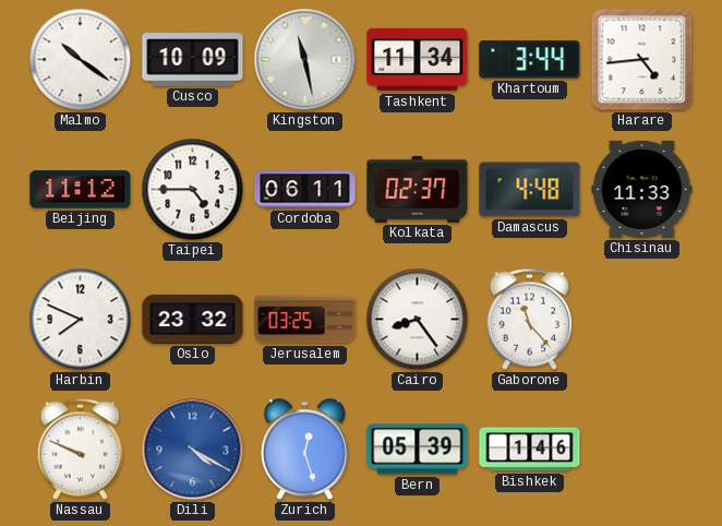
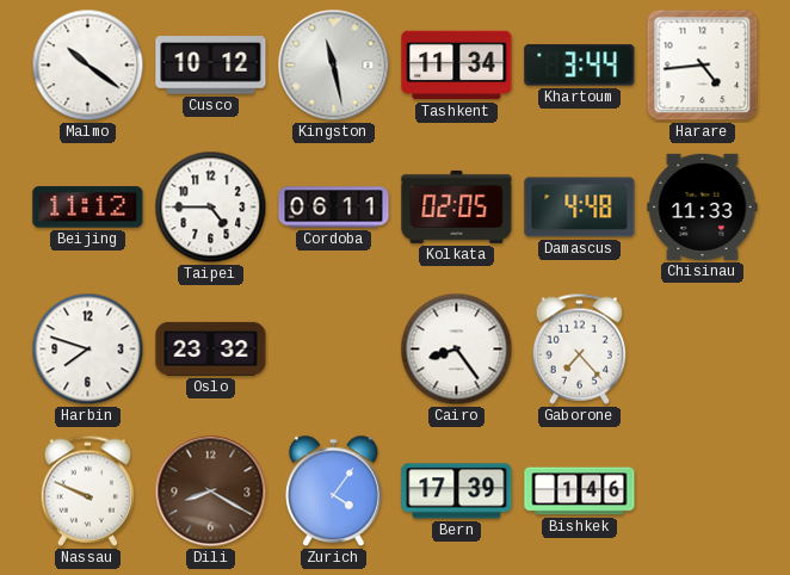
Cusco: 10:09 -> 10:12
Kolkata: 02:37 -> 02:05
Harbin: 7:49 -> 7:48
Jerusalem: 03:25 -> none
Gaborone: 11:23 -> 7:23
Dili: 4:20 -> 8:20
Dili dial: blue -> brown
Zurich: 12:27 -> 4:06
Bern: 05:39 -> 17:39
